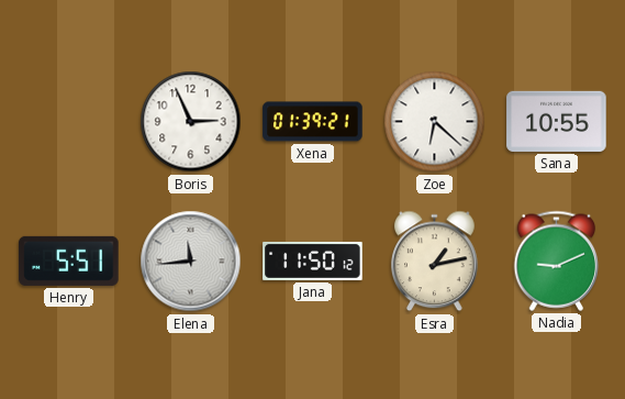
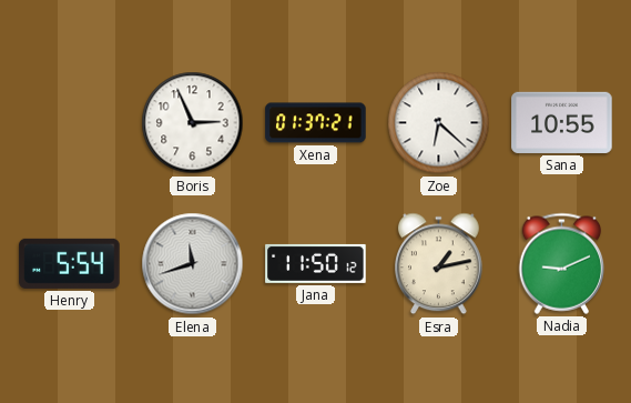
Xena: 01:39 -> 01:37
Henry: 5:51 -> 5:54
Elena: 11:44 -> 11:42
